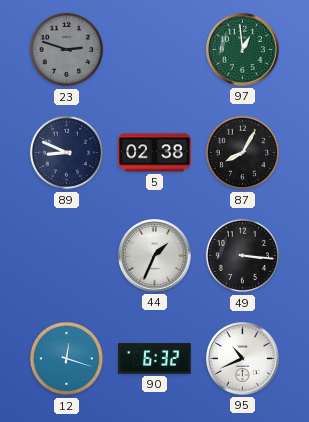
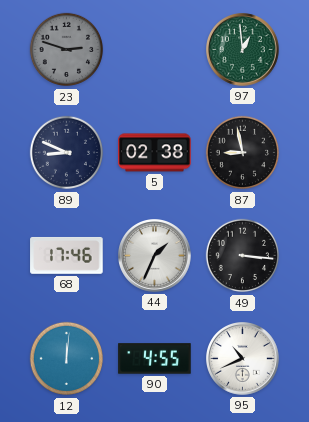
87: 8:05 -> 8:58
68: none -> 17:46
12: 12:18 -> 12:01
90: 6:32 -> 4:55
